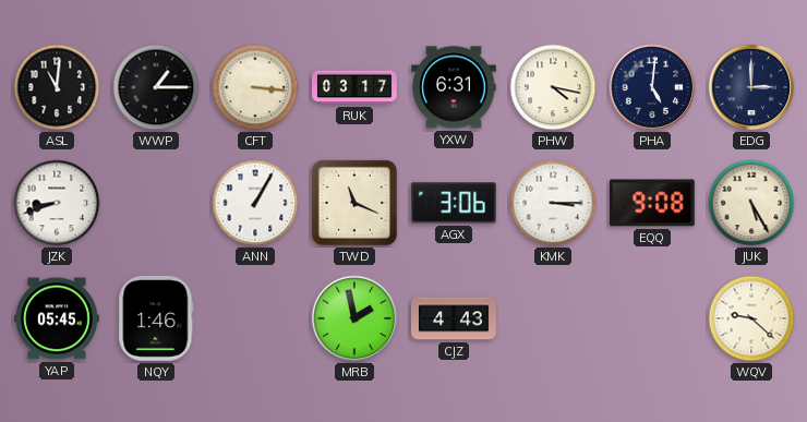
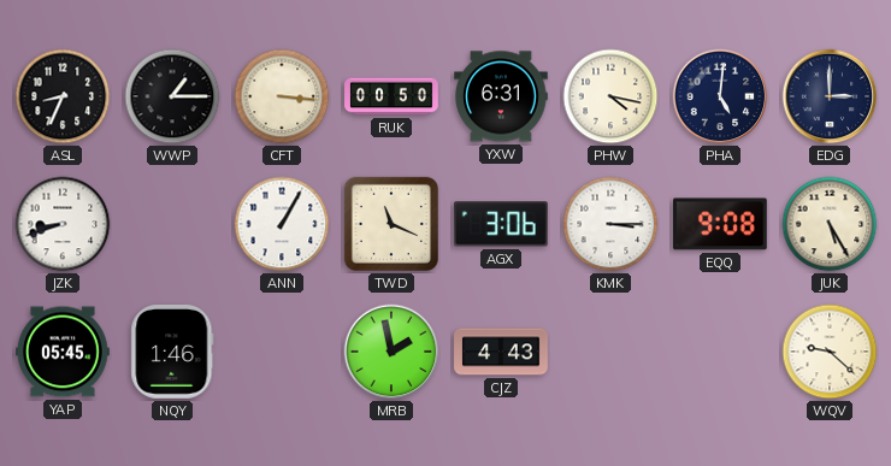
ASL: 11:01 -> 8:34
RUK: 03:17 -> 00:50
